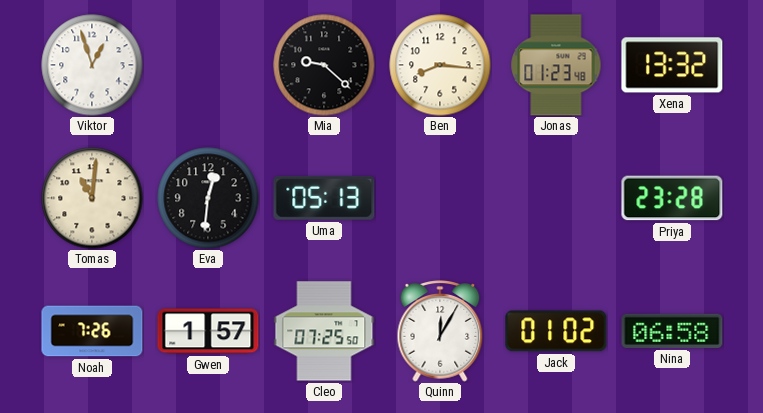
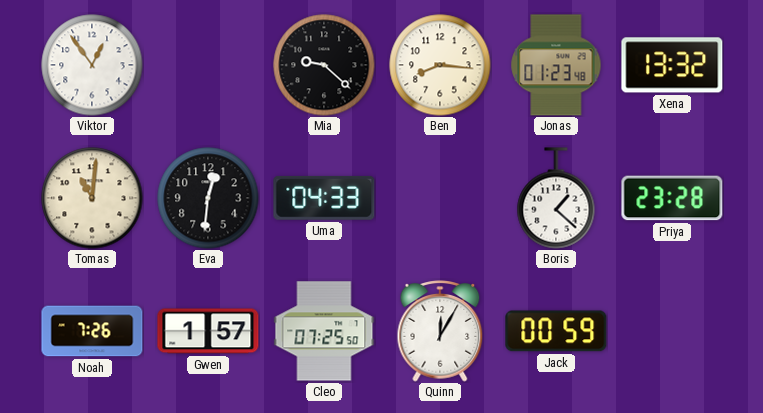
Viktor: 12:57 -> 12:54
Uma: 05:13 -> 04:33
Boris: none -> 1:22
Jack: 01:02 -> 00:59
Nina: 06:58 -> none
